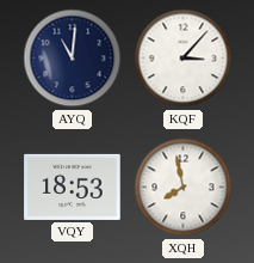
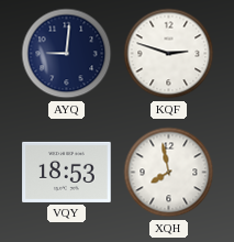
AYQ: 11:01 -> 9:01
KQF: 3:07 -> 2:48
